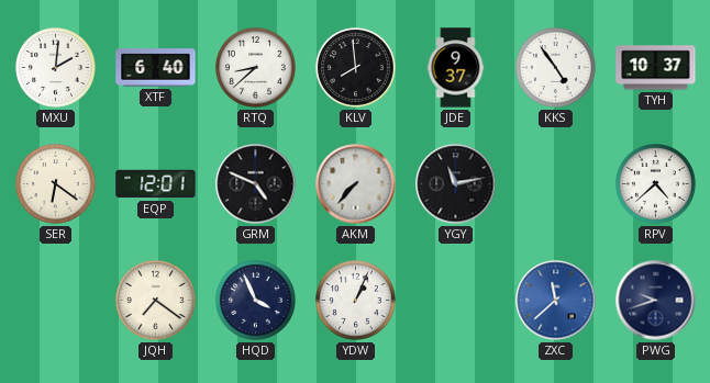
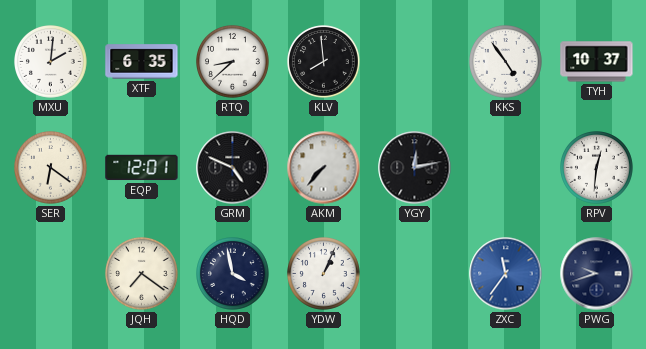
XTF: 6:40 -> 6:35
JDE: 9:37 -> none
YGY: 11:13 -> 12:13
RPV: 4:38 -> 12:31
HQD: 3:56 -> 3:58
ZXC: 11:38 -> 11:36
